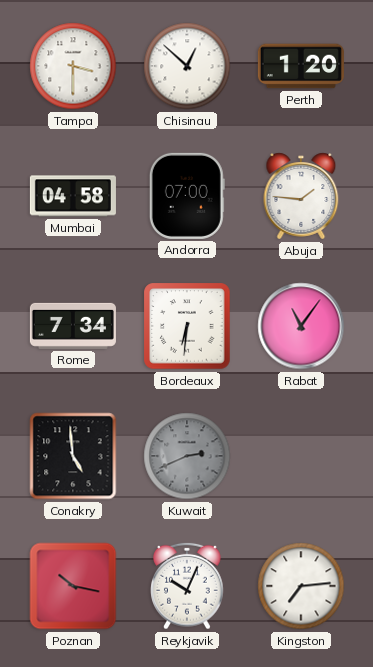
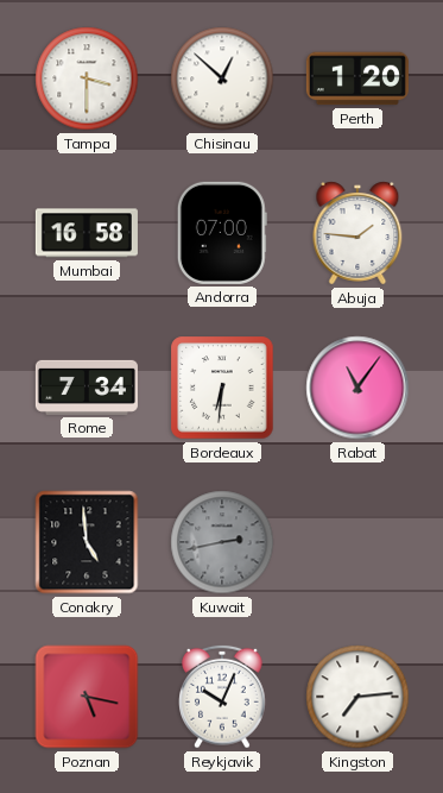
Mumbai: 04:58 -> 16:58
Kuwait: 2:41 -> 2:43
Poznan: 10:17 -> 5:17
